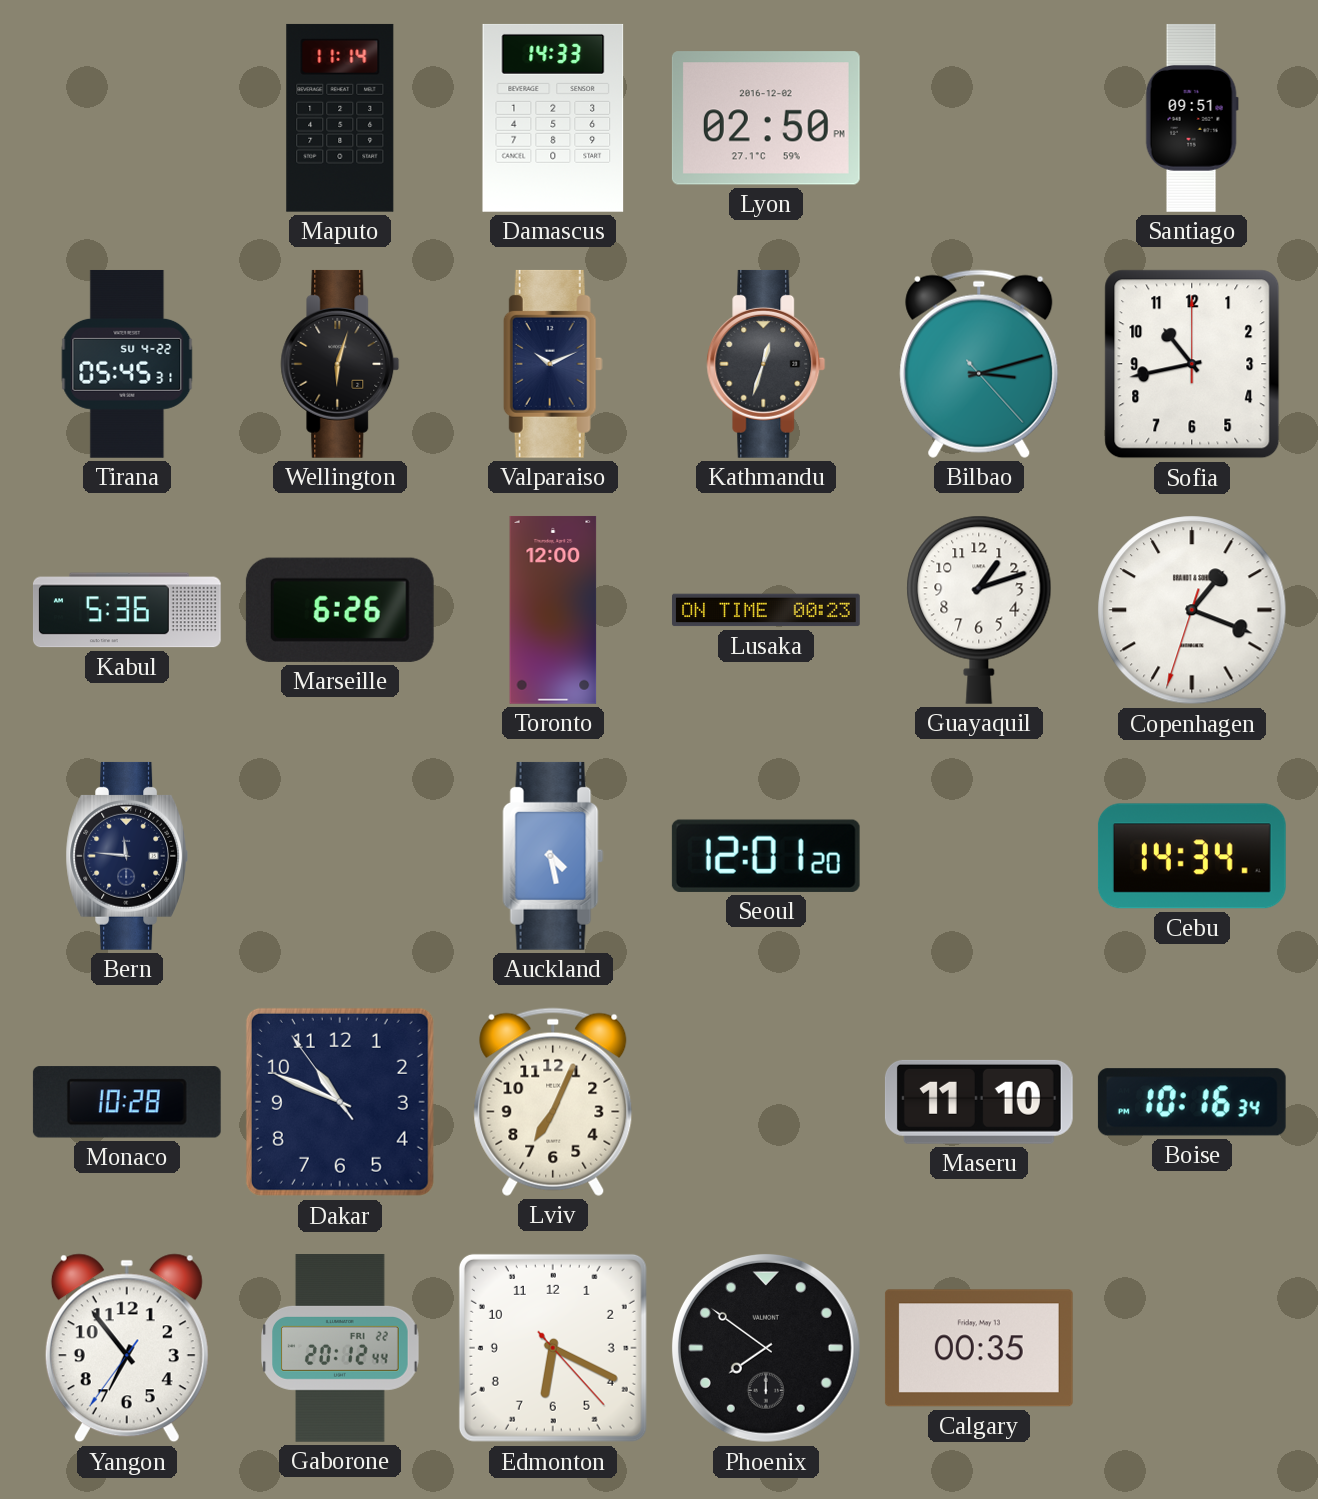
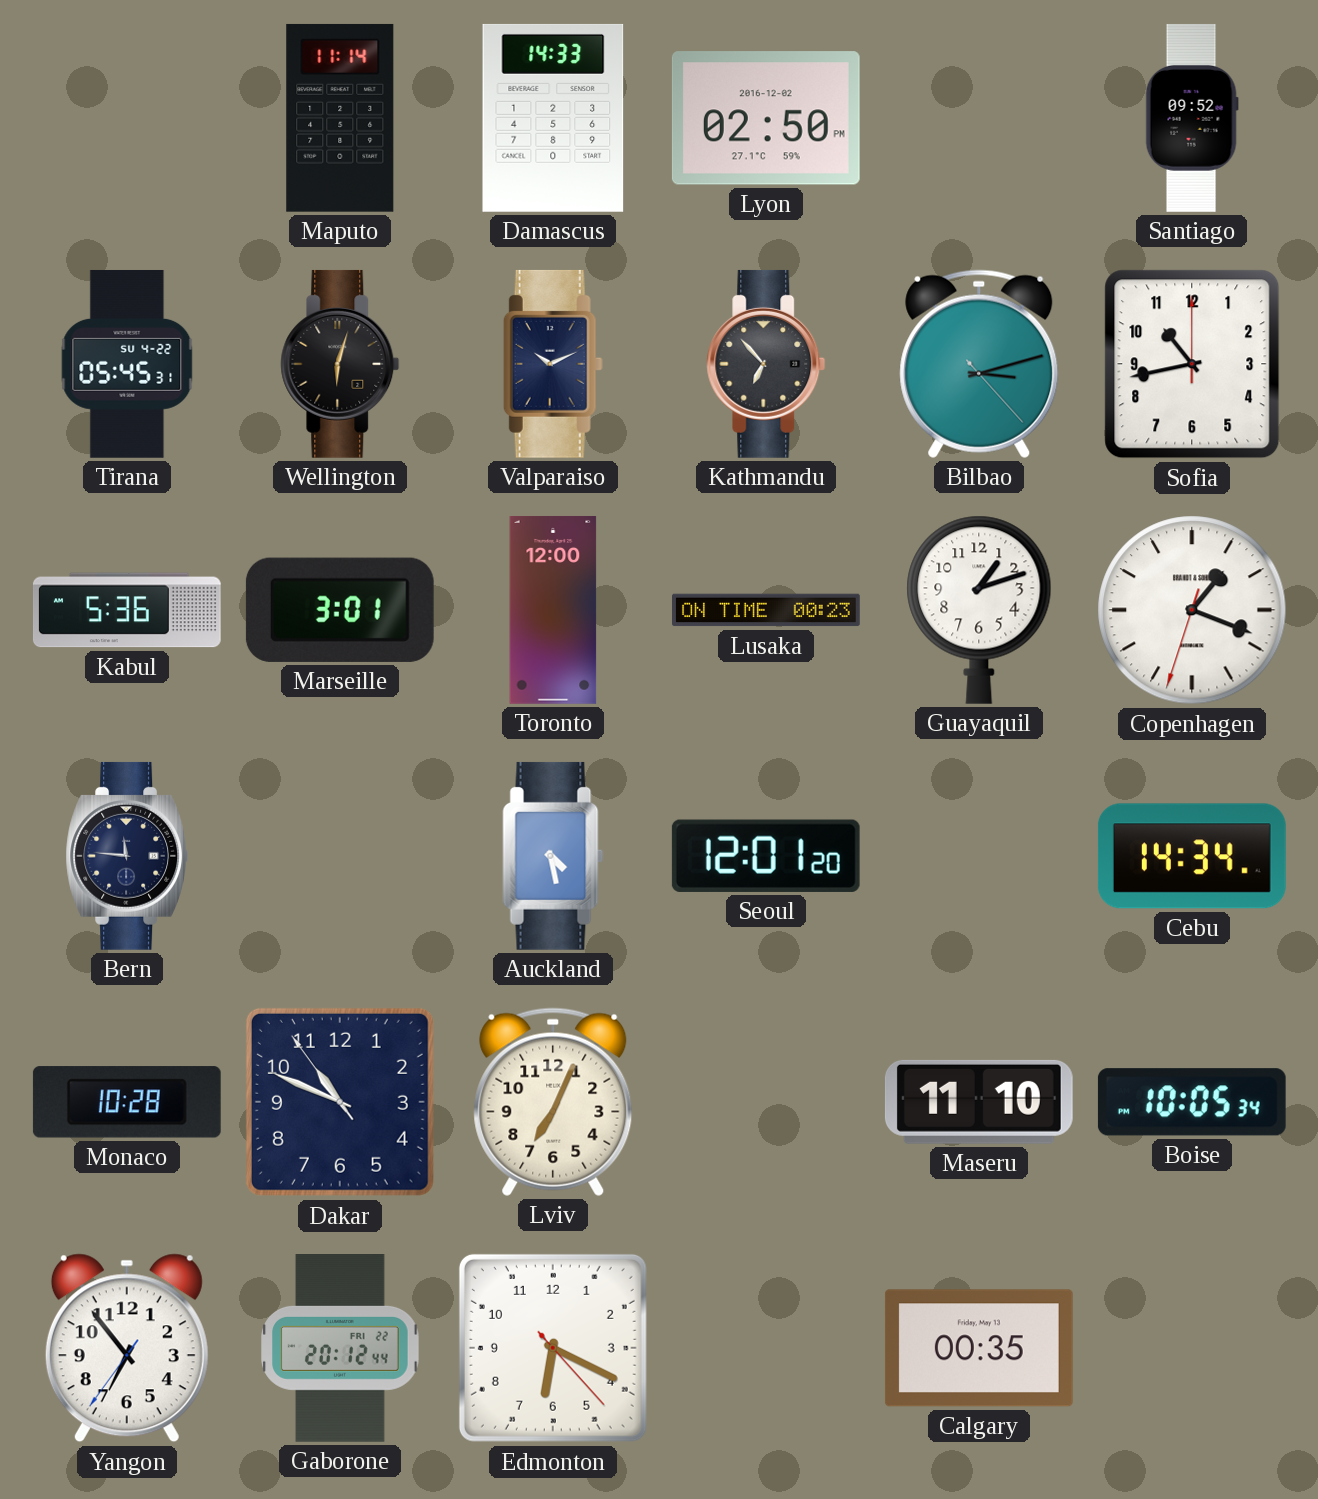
Santiago: 09:51 -> 09:52
Kathmandu: 12:33 -> 6:53
Marseille: 6:26 -> 3:01
Boise: 10:16 -> 10:05
Phoenix: 7:51 -> none
